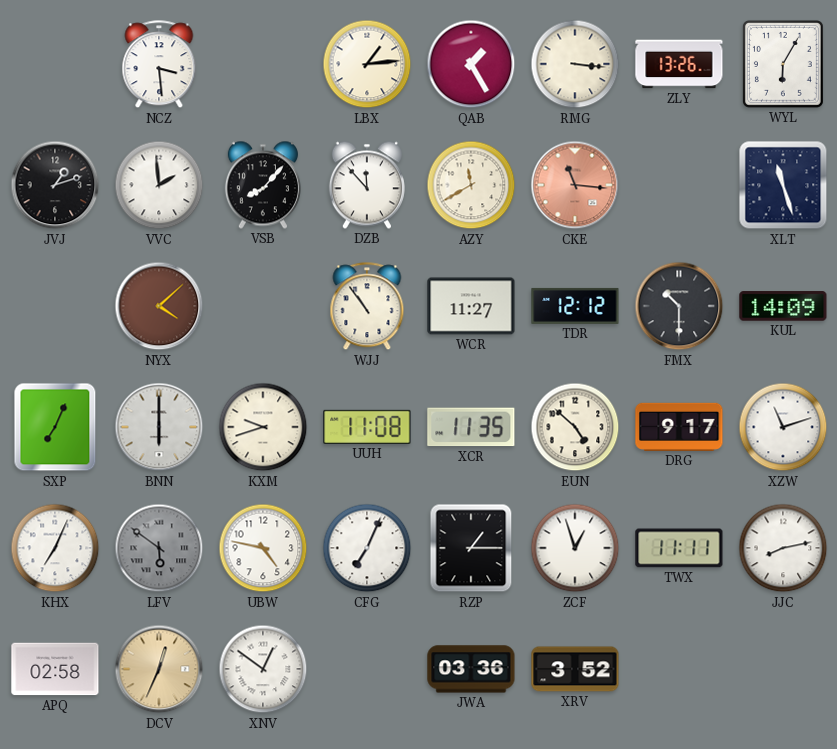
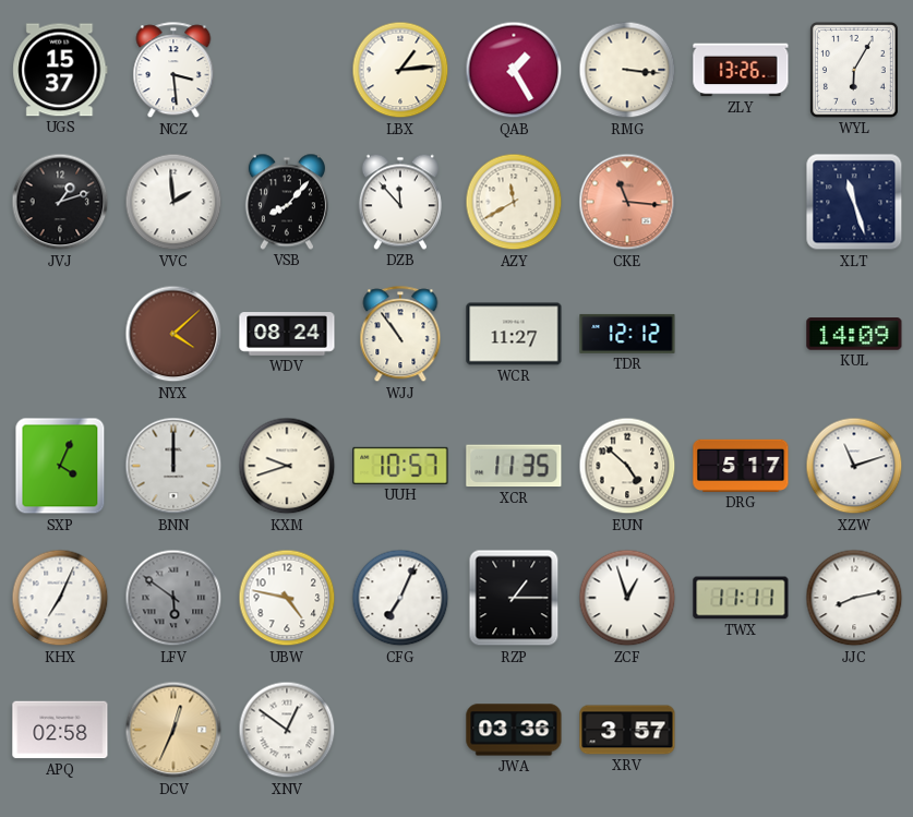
UGS: none -> 15:37
WDV: none -> 08:24
FMX: 10:30 -> none
SXP: 7:04 -> 4:04
BNN: 6:00 -> 12:00
UUH: 11:08 -> 10:57
DRG: 9:17 -> 5:17
XRV: 3:52 -> 3:57
